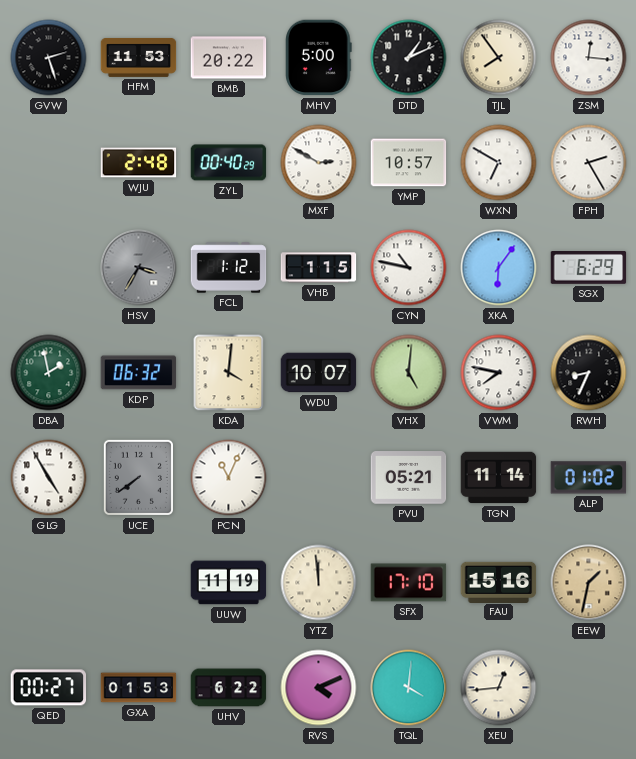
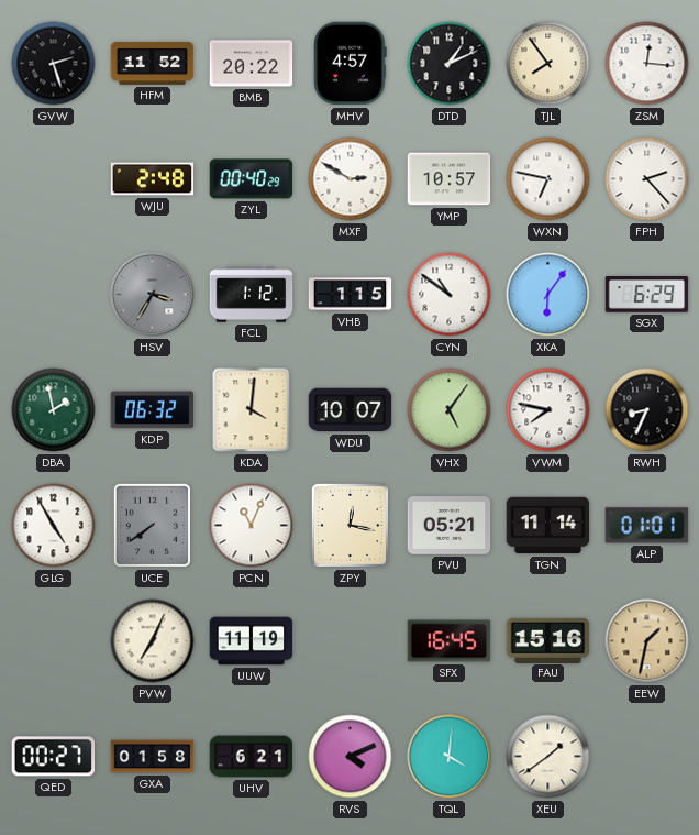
HFM: 11:53 -> 11:52
MHV: 5:00 -> 4:57
WXN: 6:50 -> 6:47
FPH: 2:25 -> 2:23
CYN: 10:47 -> 10:51
VHX: 5:01 -> 5:06
ZPY: none -> 12:17
ALP: 01:02 -> 01:01
PVW: none -> 7:04
YTZ: 11:59 -> none
SFX: 17:10 -> 16:45
GXA: 01:53 -> 01:58
UHV: 6:22 -> 6:21
XEU: 12:44 -> 1:39
